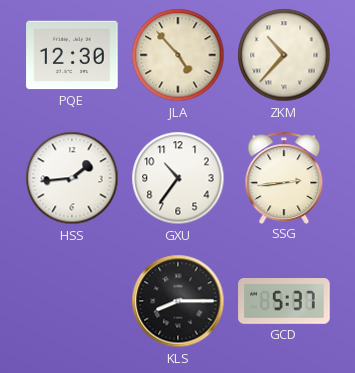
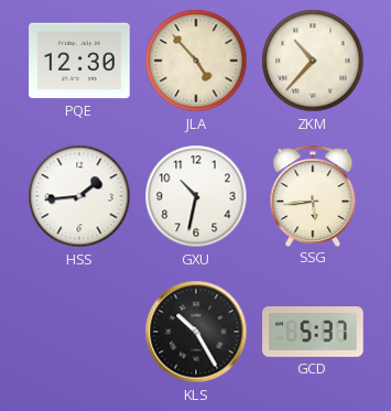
GXU: 10:36 -> 10:32
SSG: 2:44 -> 5:44
KLS: 8:15 -> 10:25
